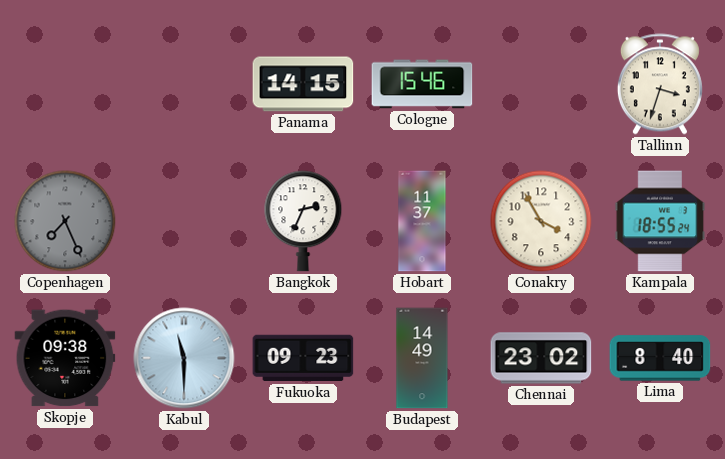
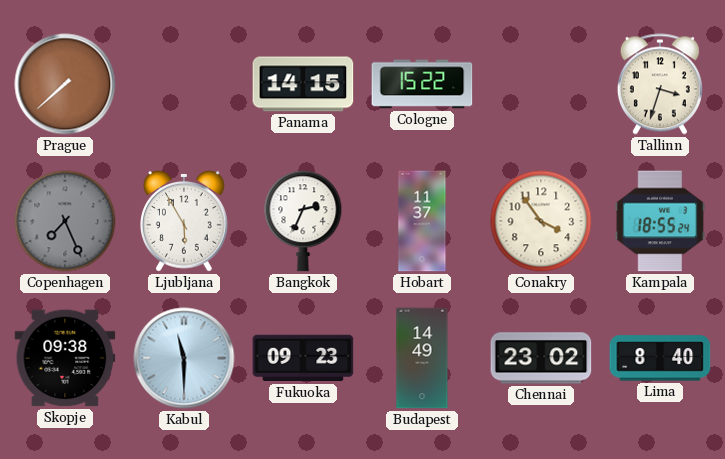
Prague: none -> 7:38
Cologne: 15:46 -> 15:22
Ljubljana: none -> 5:55
Conakry: 3:55 -> 3:54
